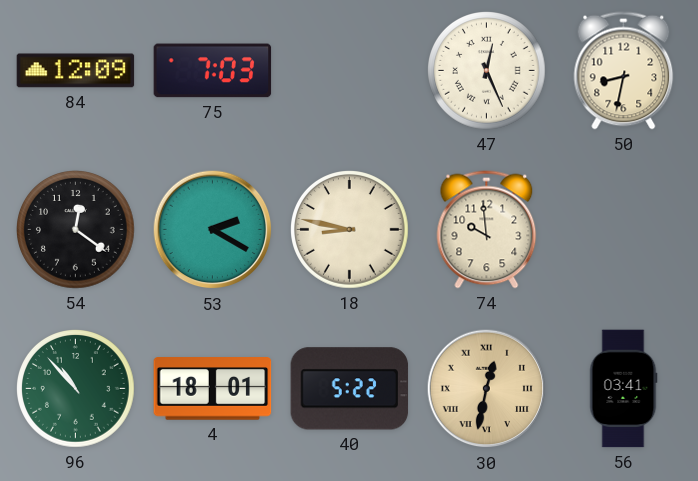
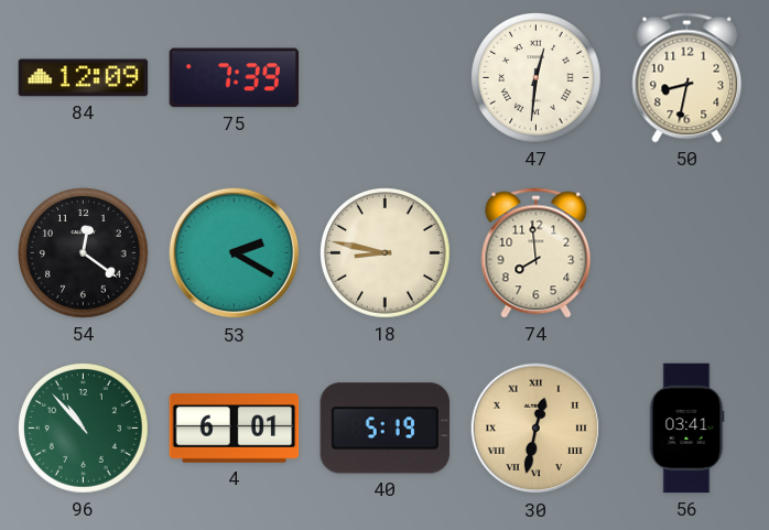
75: 7:03 -> 7:39
47: 12:26 -> 12:31
74: 9:59 -> 7:59
4: 18:01 -> 6:01
40: 5:22 -> 5:19
